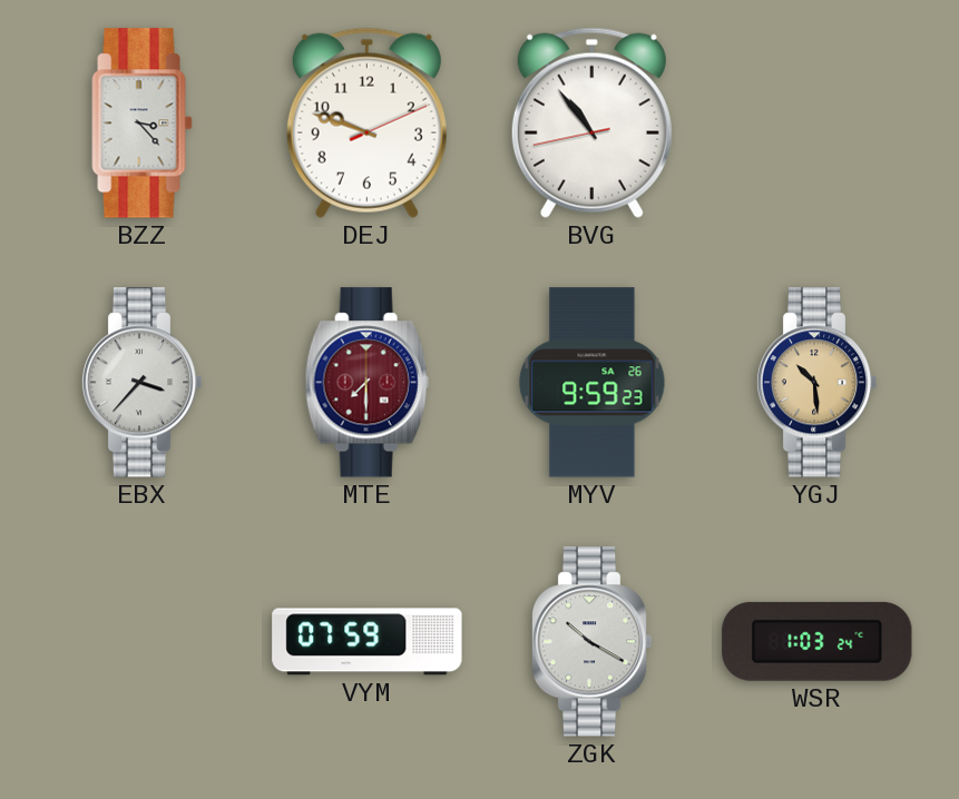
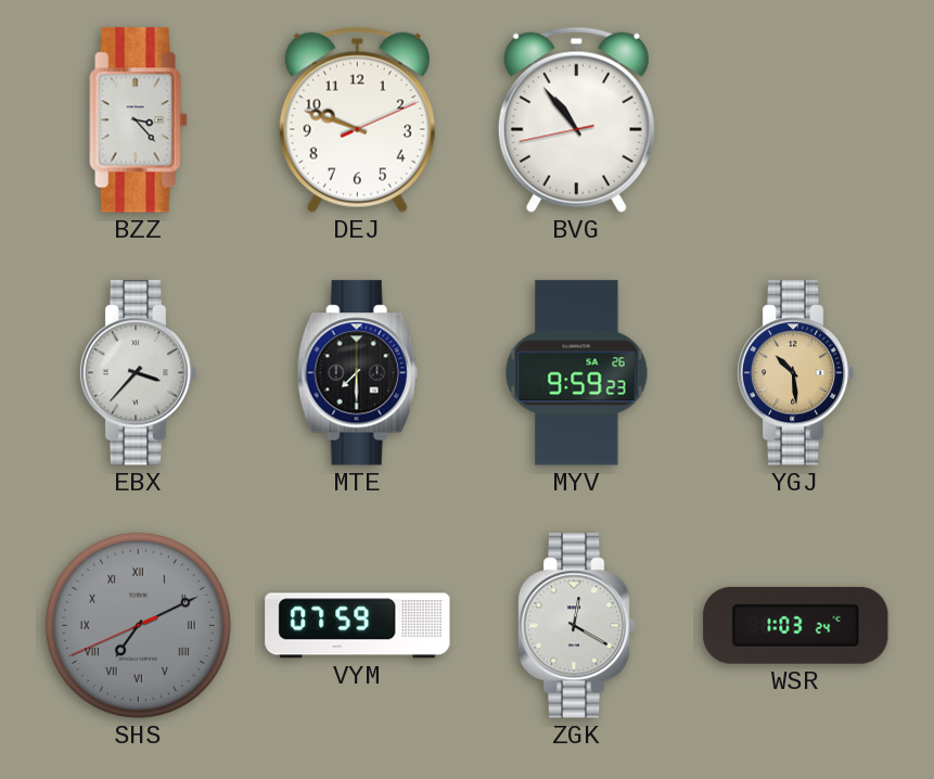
MTE dial: burgundy -> black
SHS: none -> 7:10
ZGK: 10:20 -> 12:20
